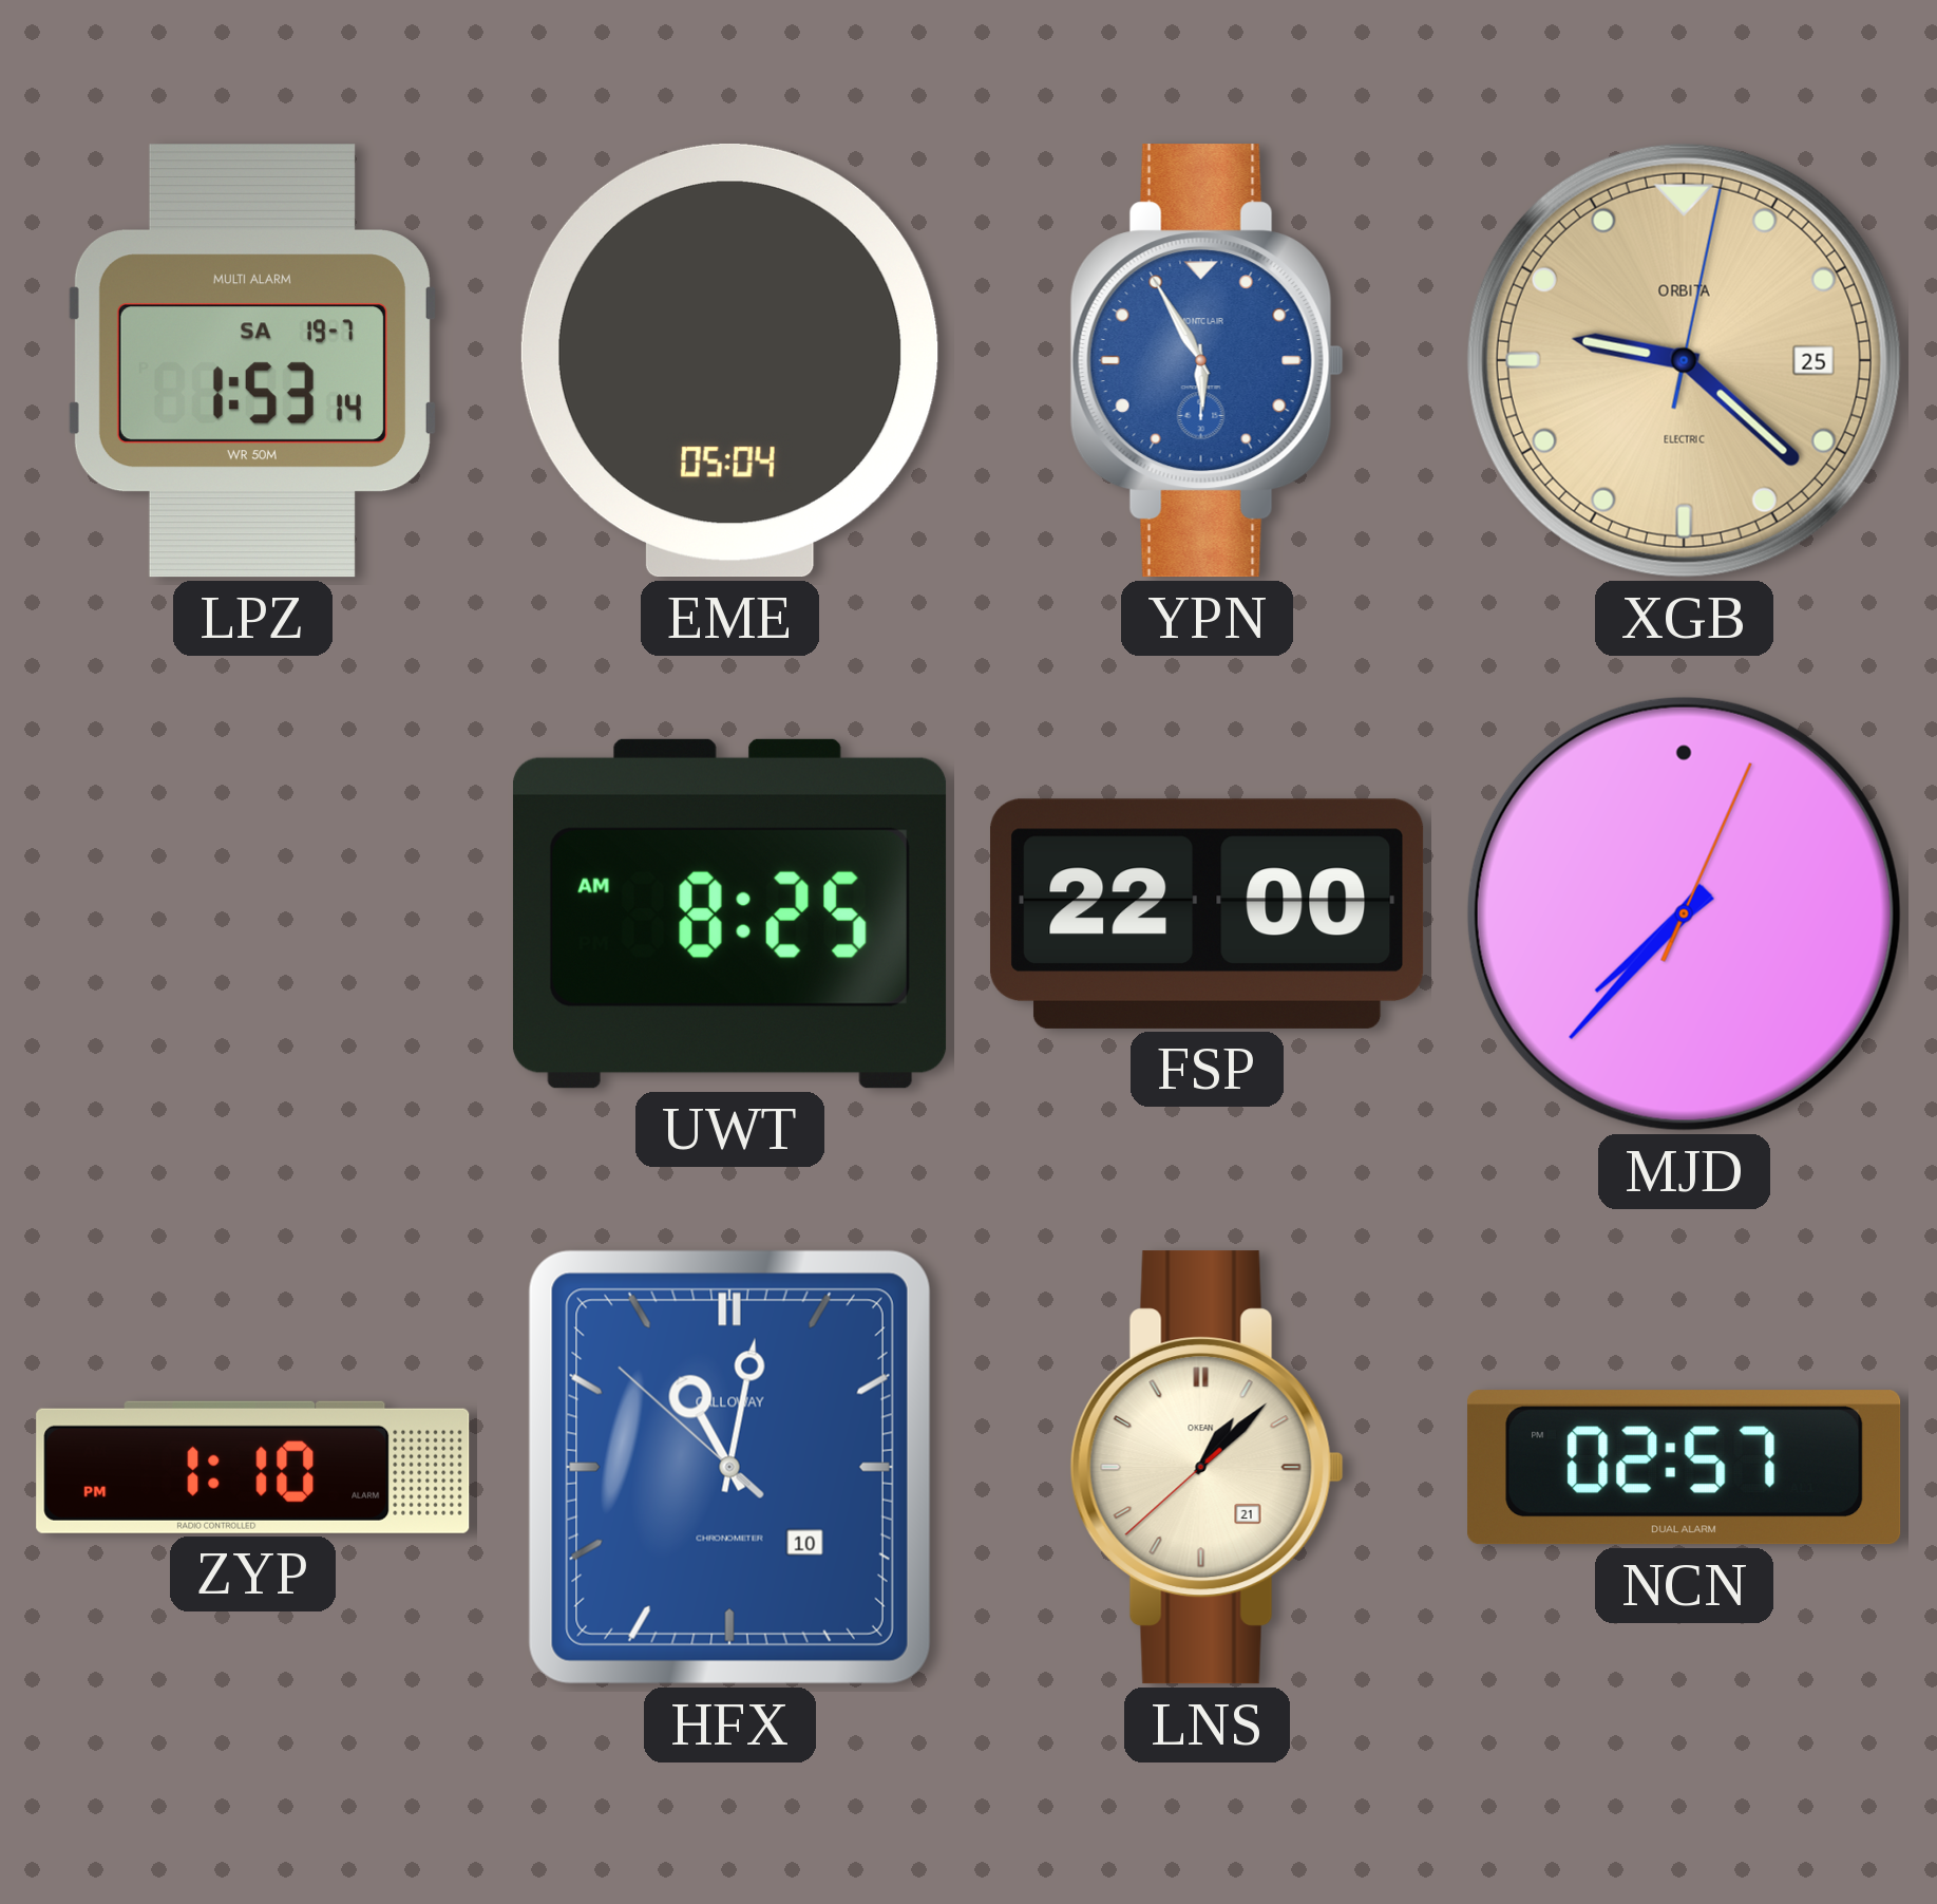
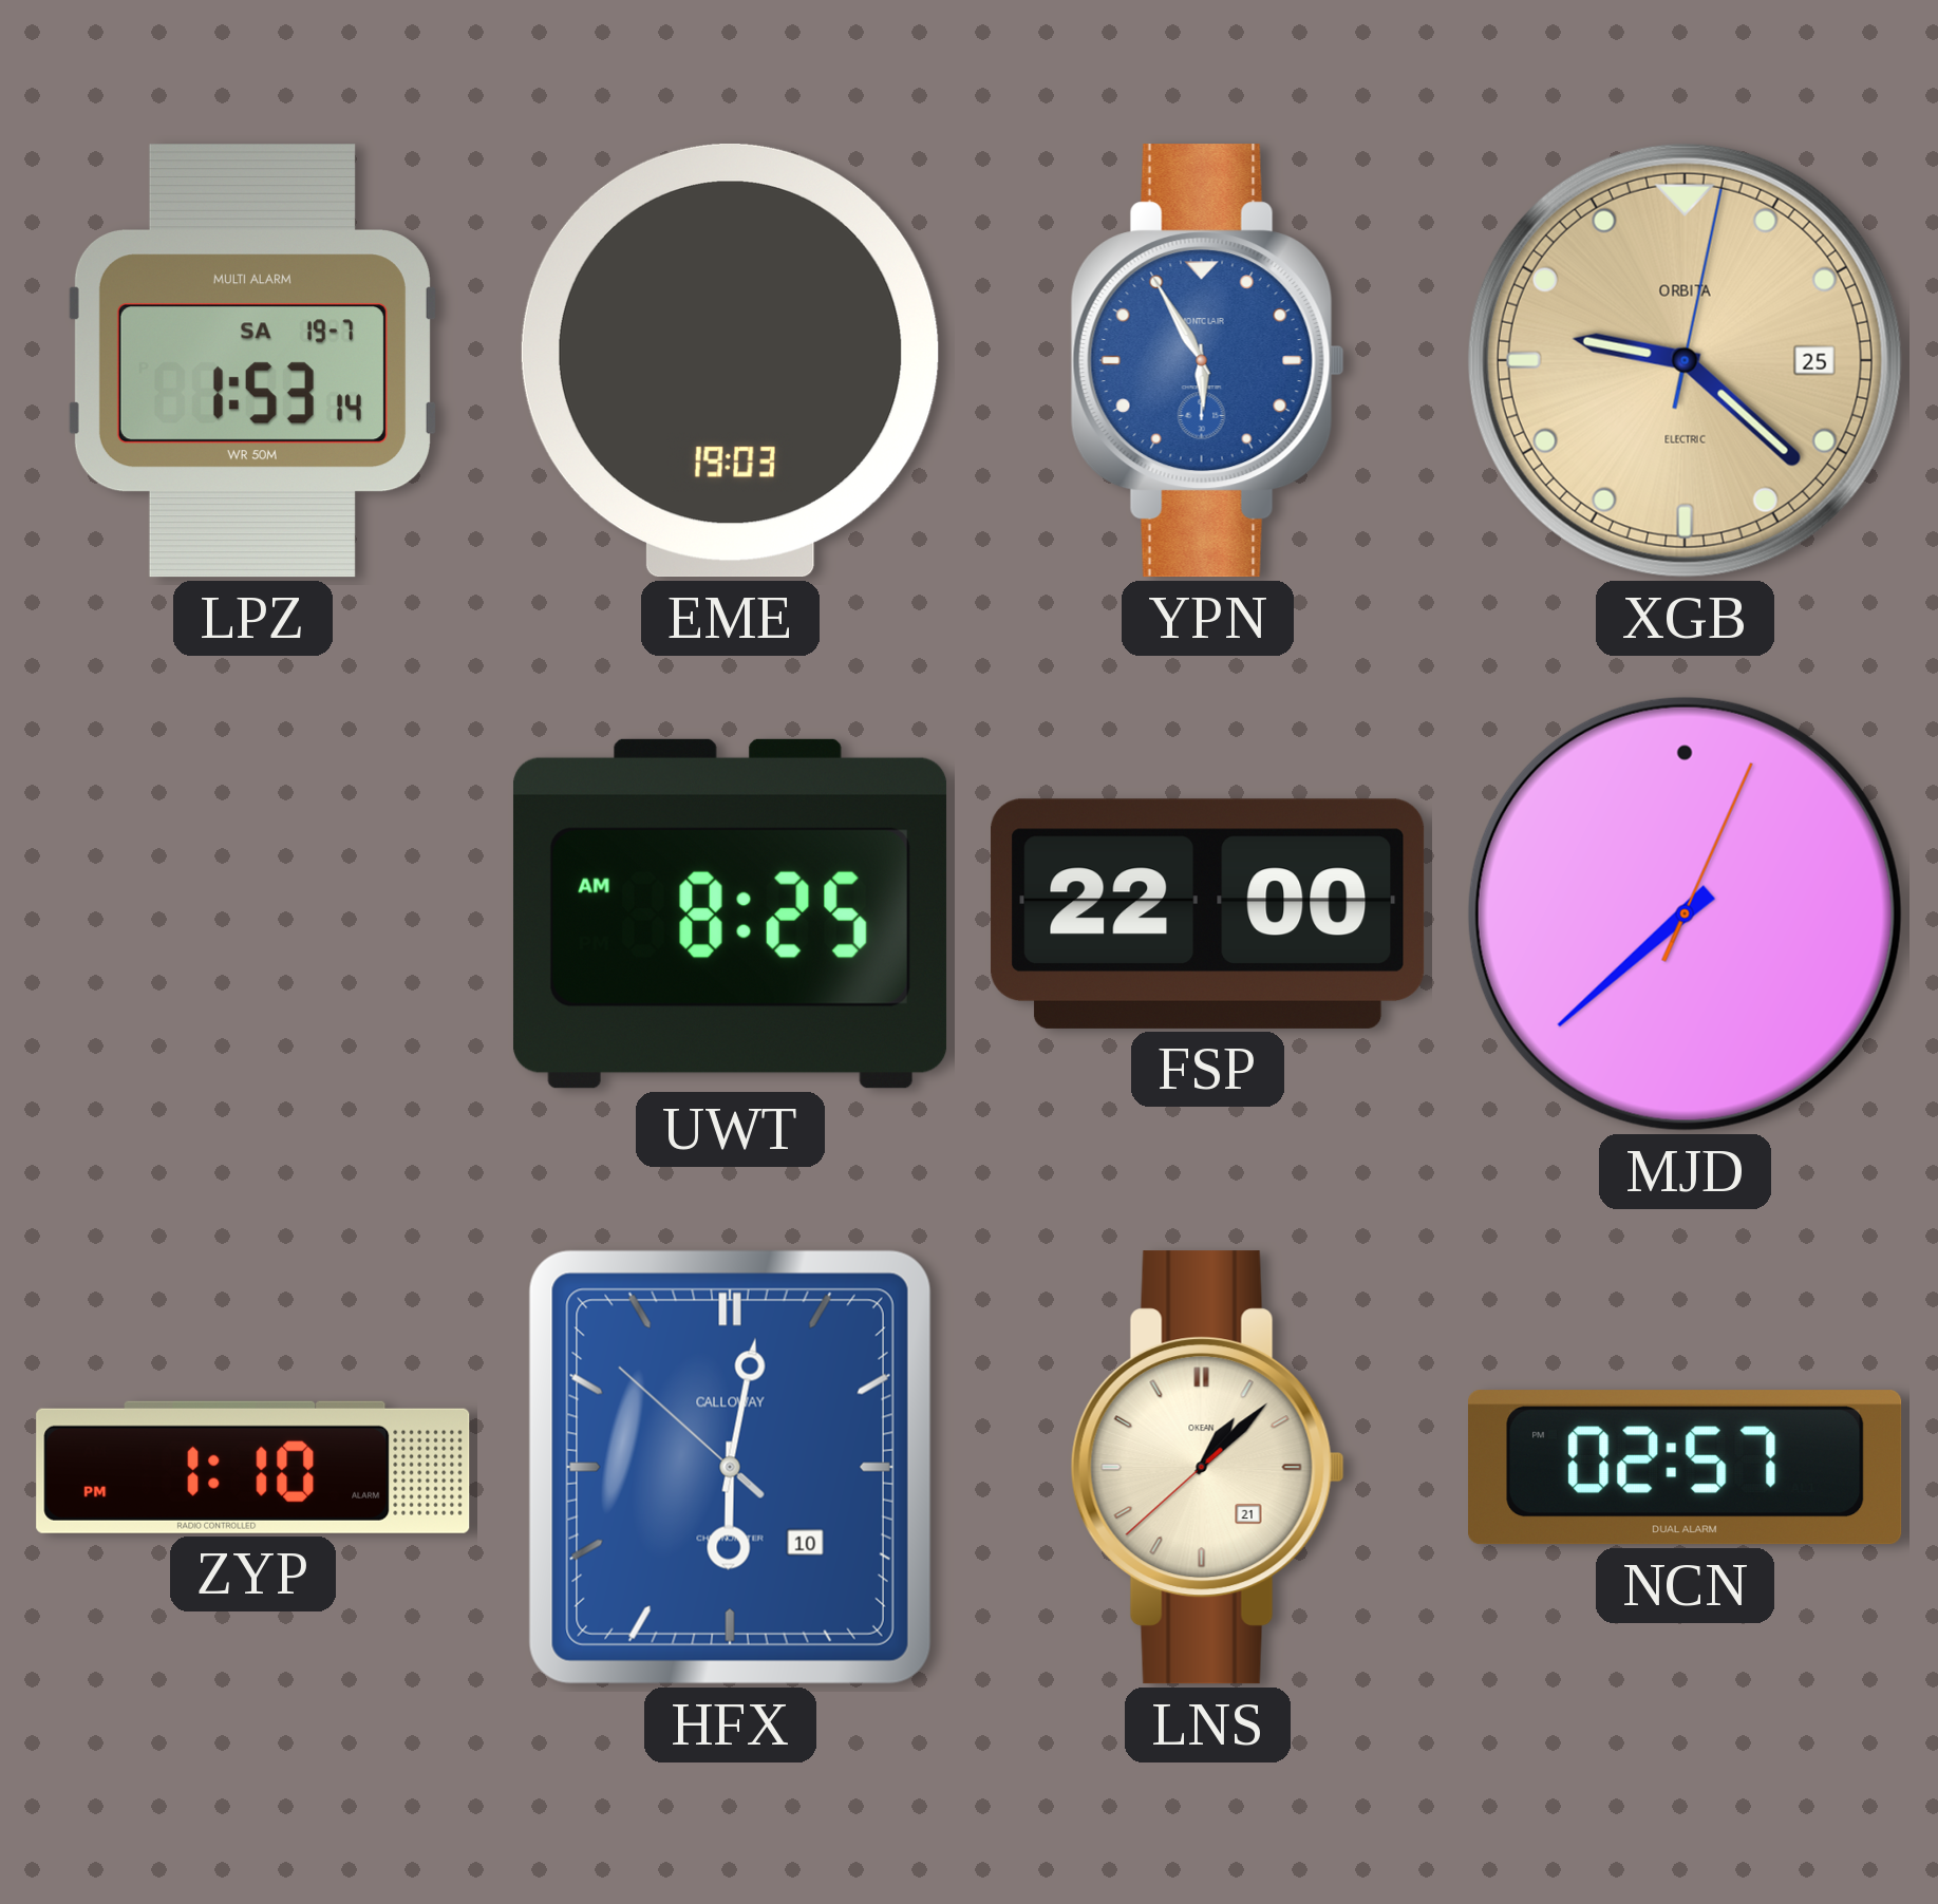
EME: 05:04 -> 19:03
MJD: 7:37 -> 7:38
HFX: 11:01 -> 6:01
